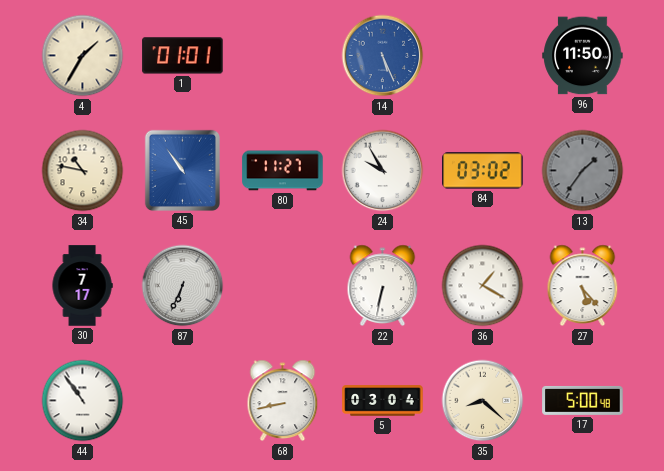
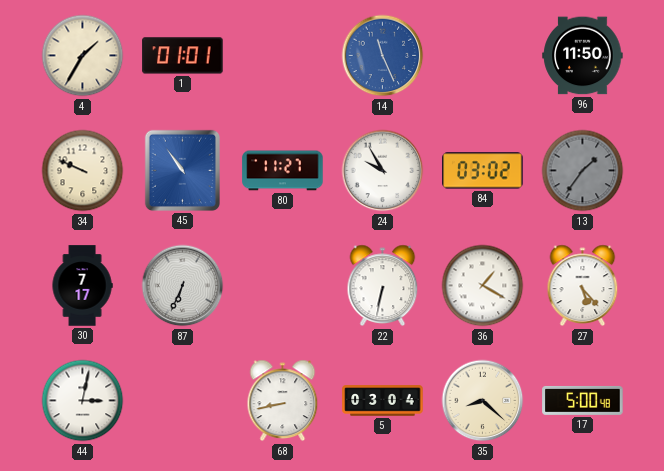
14: 5:26 -> 11:26
34: 10:47 -> 9:49
44: 10:54 -> 3:02
